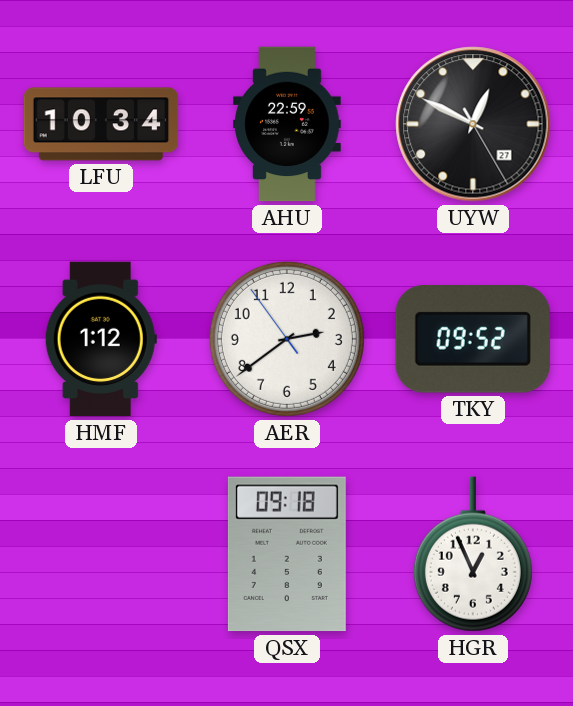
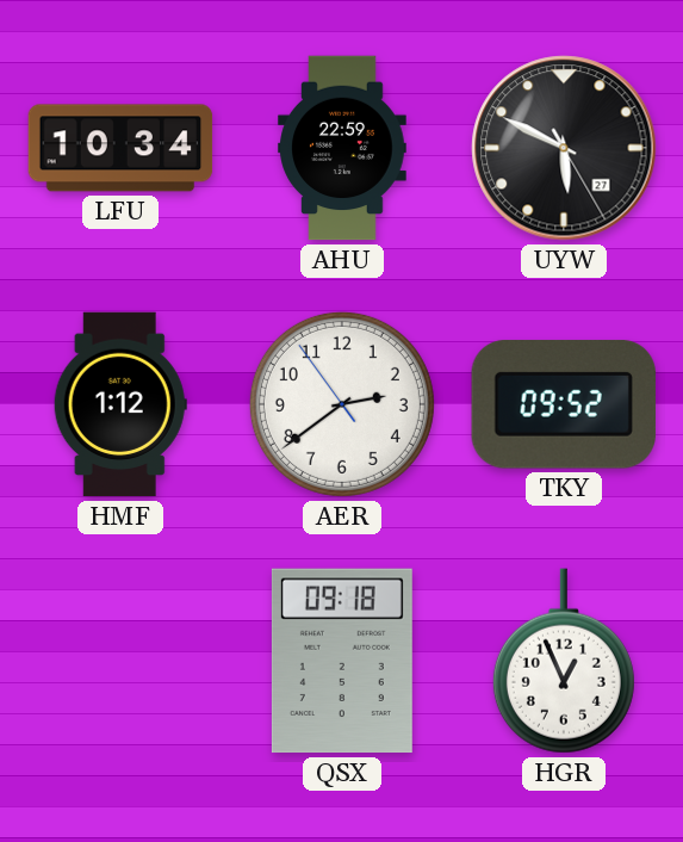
UYW: 12:49 -> 5:49
